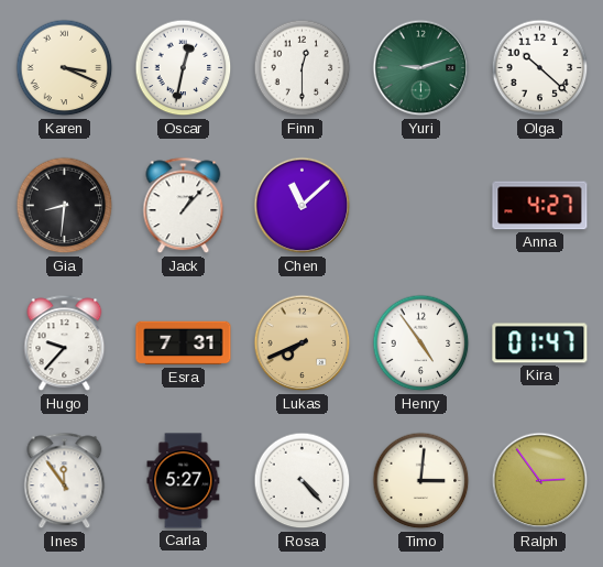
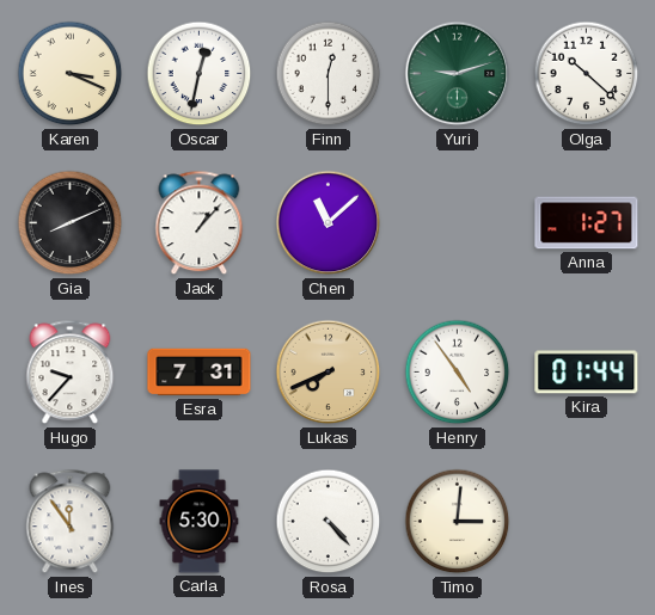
Gia: 8:31 -> 8:11
Anna: 4:27 -> 1:27
Kira: 01:47 -> 01:44
Carla: 5:27 -> 5:30
Ralph: 2:54 -> none
